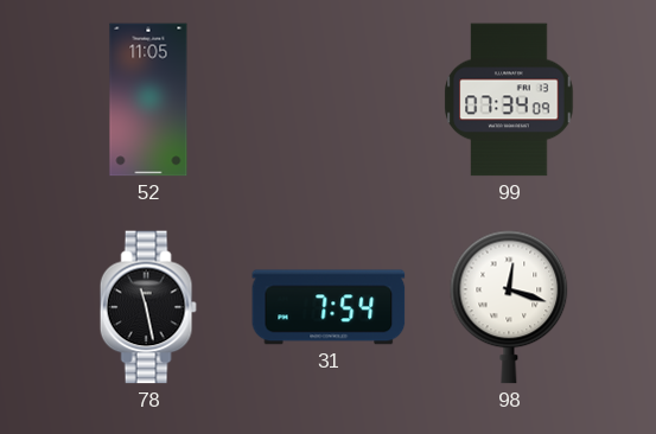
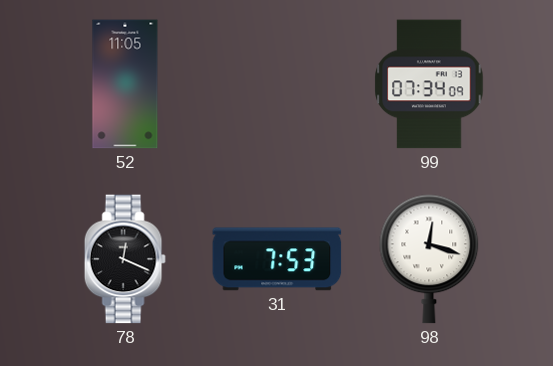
78: 11:28 -> 12:19
31: 7:54 -> 7:53
